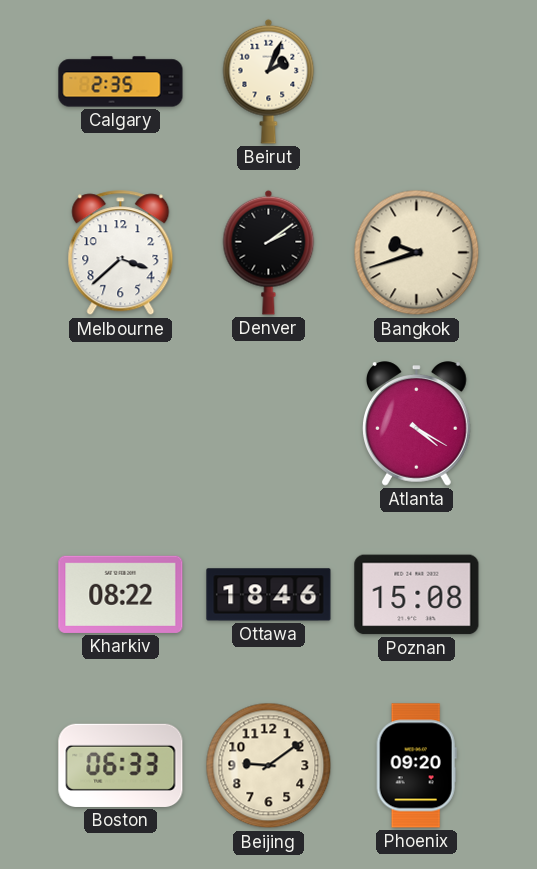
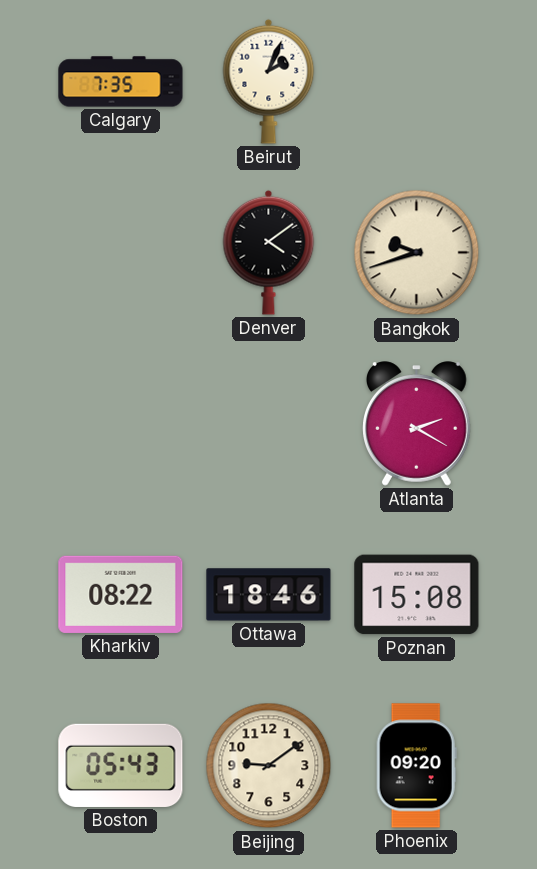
Calgary: 2:35 -> 7:35
Melbourne: 3:38 -> none
Denver: 2:09 -> 4:09
Atlanta: 4:20 -> 2:20
Boston: 06:33 -> 05:43
